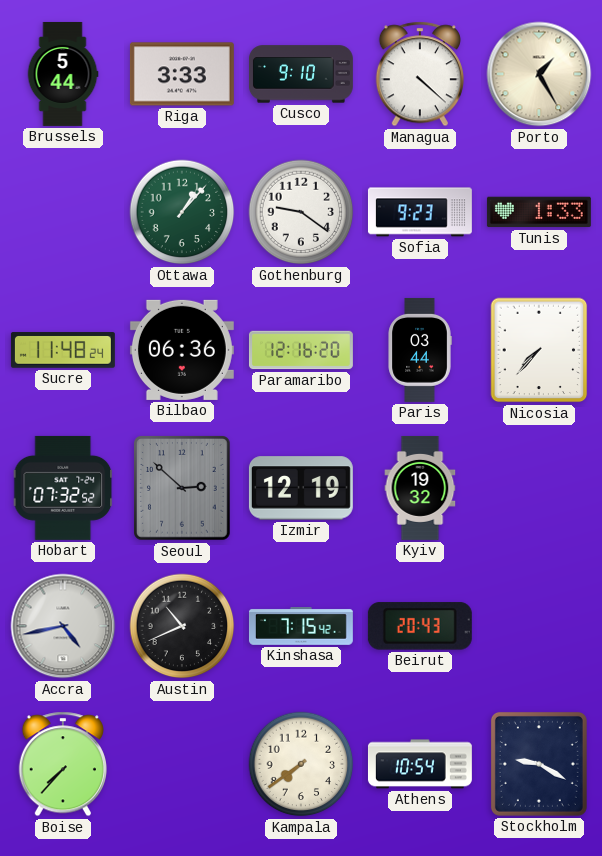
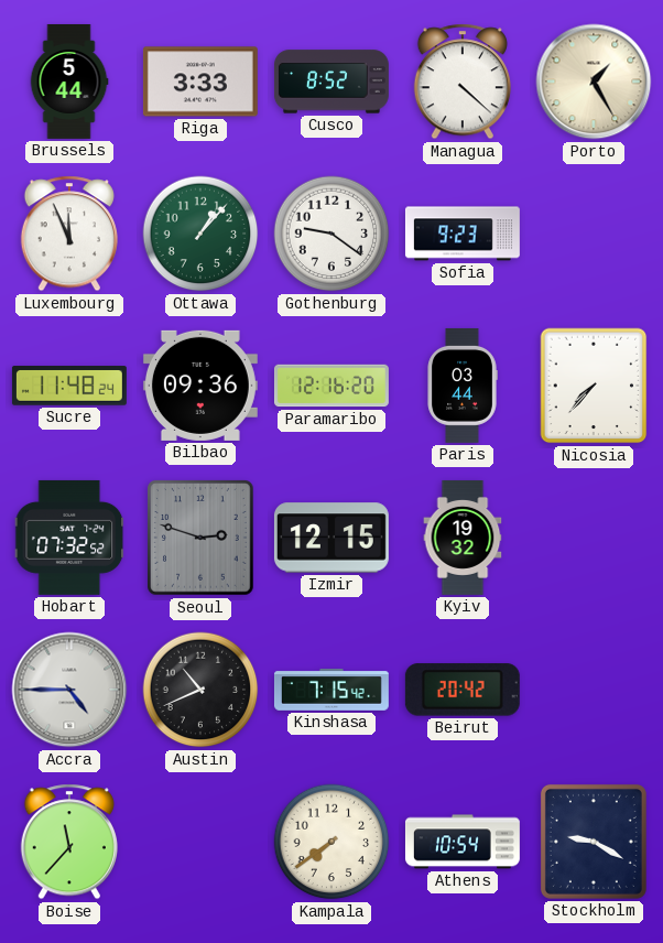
Cusco: 9:10 -> 8:52
Luxembourg: none -> 11:56
Tunis: 1:33 -> none
Bilbao: 06:36 -> 09:36
Seoul: 2:52 -> 2:48
Izmir: 12:19 -> 12:15
Accra: 4:43 -> 4:45
Beirut: 20:43 -> 20:42
Boise: 7:37 -> 11:37
